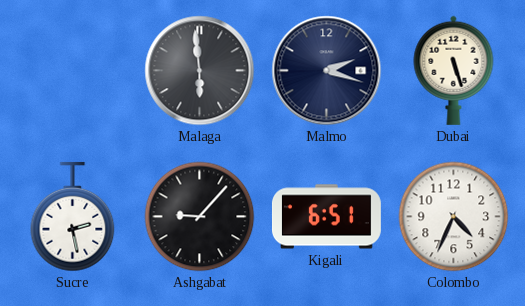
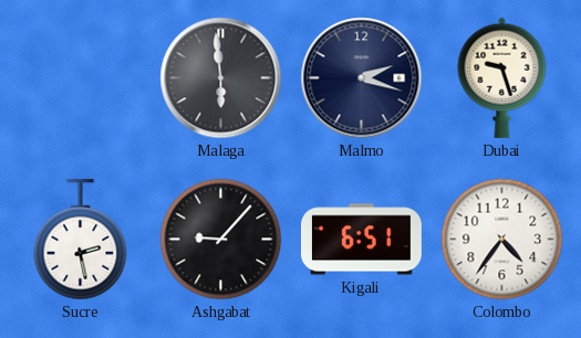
Dubai: 5:27 -> 9:27
Colombo: 4:34 -> 4:36
